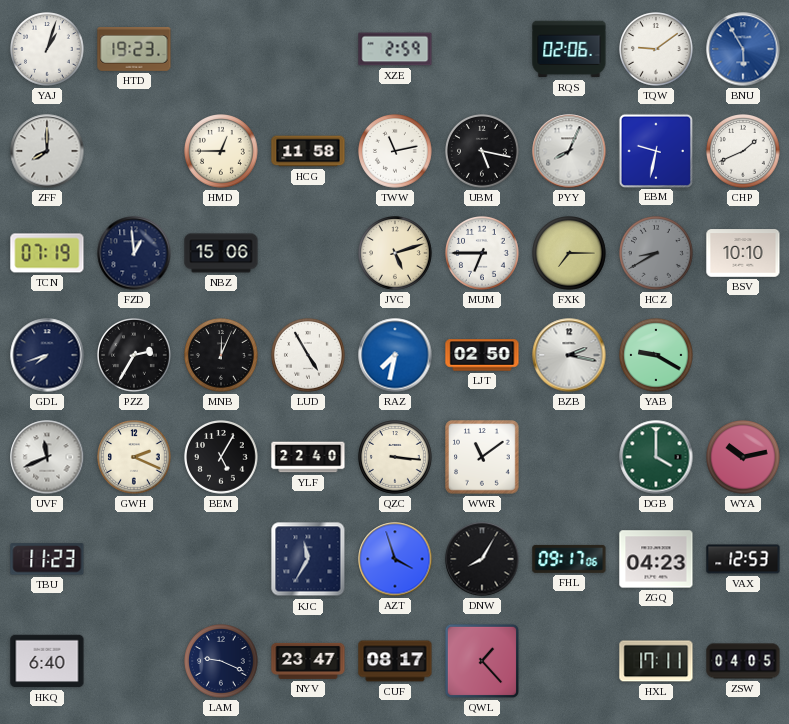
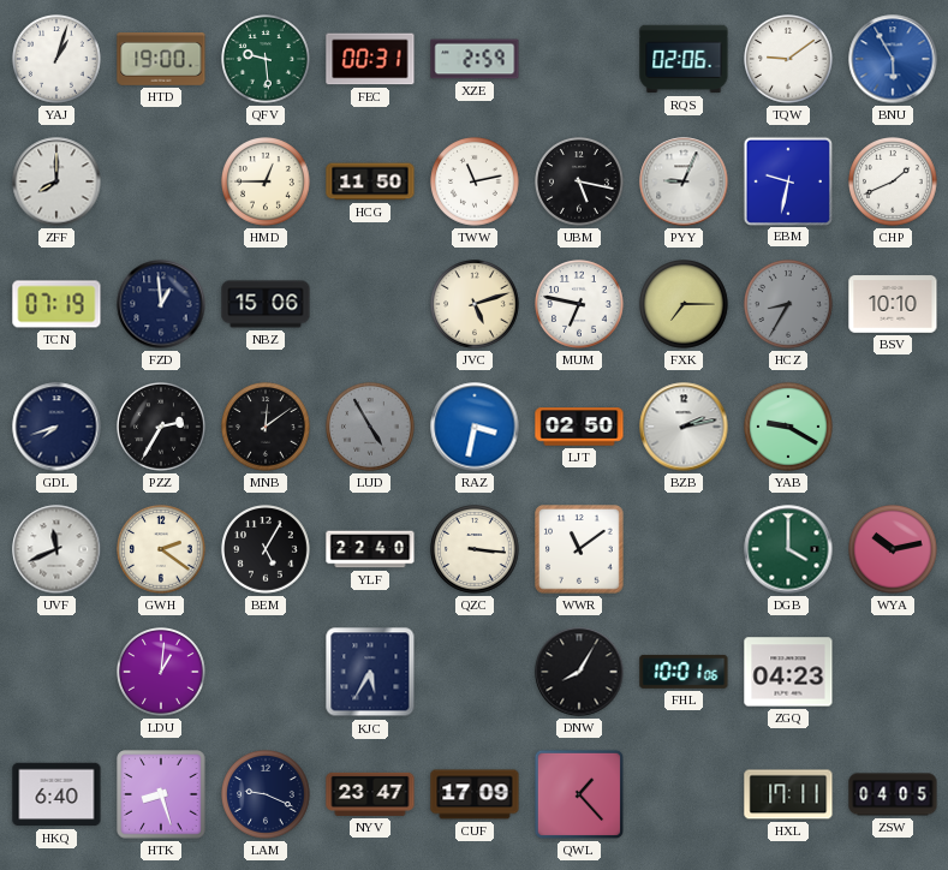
HTD: 19:23 -> 19:00
QFV: none -> 9:29
FEC: none -> 00:31
HCG: 11:58 -> 11:50
PYY: 8:04 -> 9:04
MUM: 6:45 -> 6:47
HCZ: 8:40 -> 8:35
MNB: 12:04 -> 12:09
LUD dial: white -> grey
RAZ: 7:32 -> 3:32
BZB: 2:17 -> 2:13
GWH: 2:19 -> 2:21
TBU: 11:23 -> none
LDU: none -> 1:01
KJC: 11:35 -> 5:35
AZT: 3:57 -> none
FHL: 09:17 -> 10:01
VAX: 12:53 -> none
HTK: none -> 8:27
CUF: 08:17 -> 17:09
